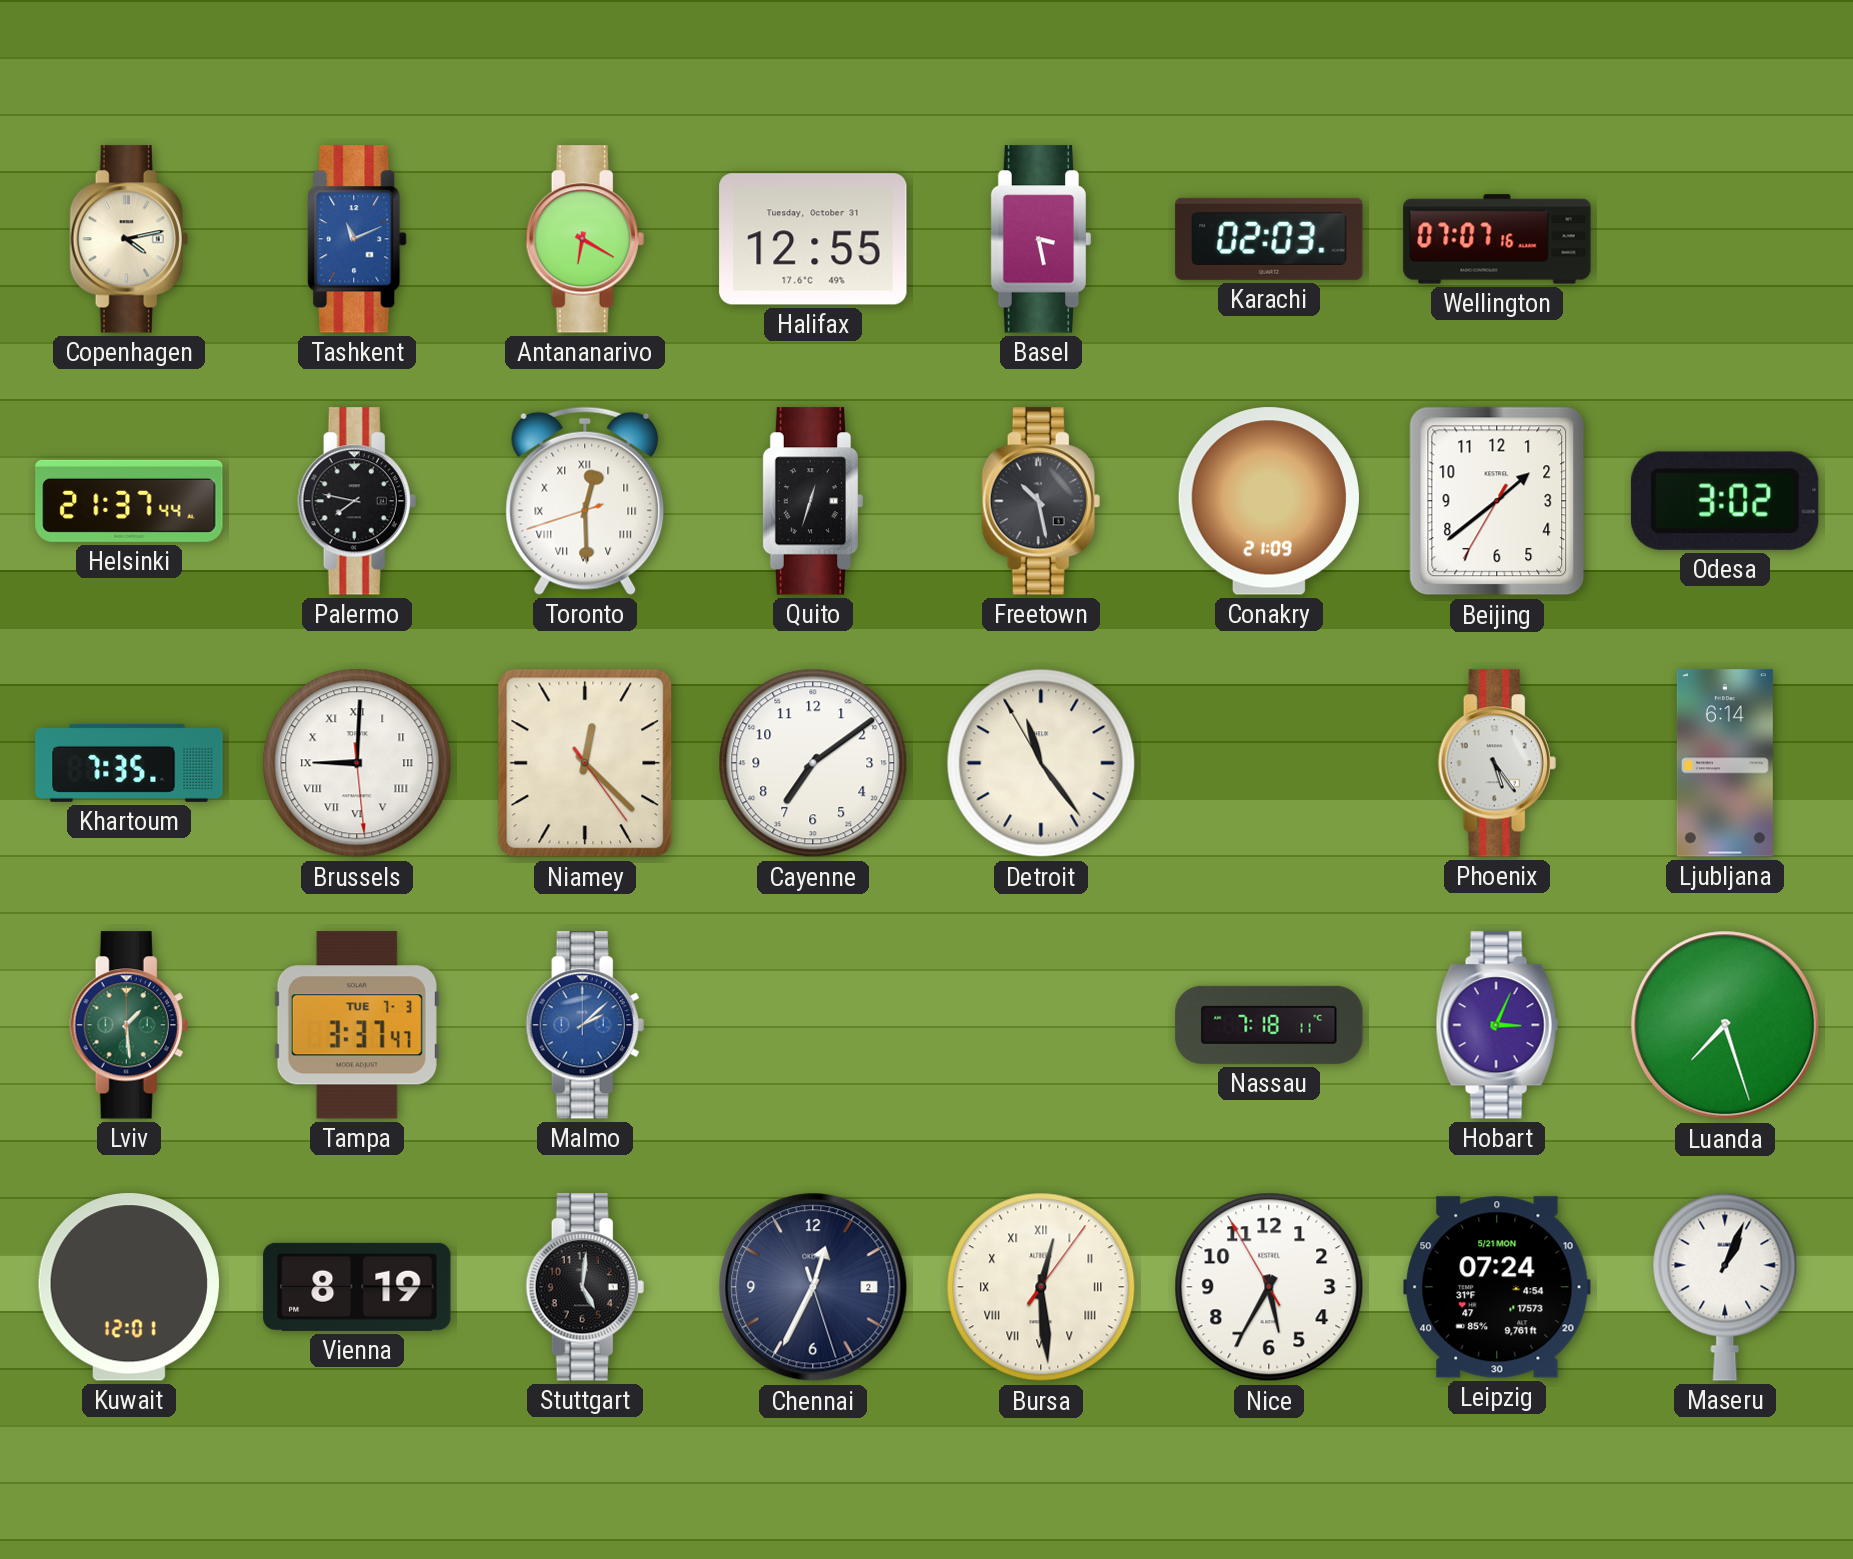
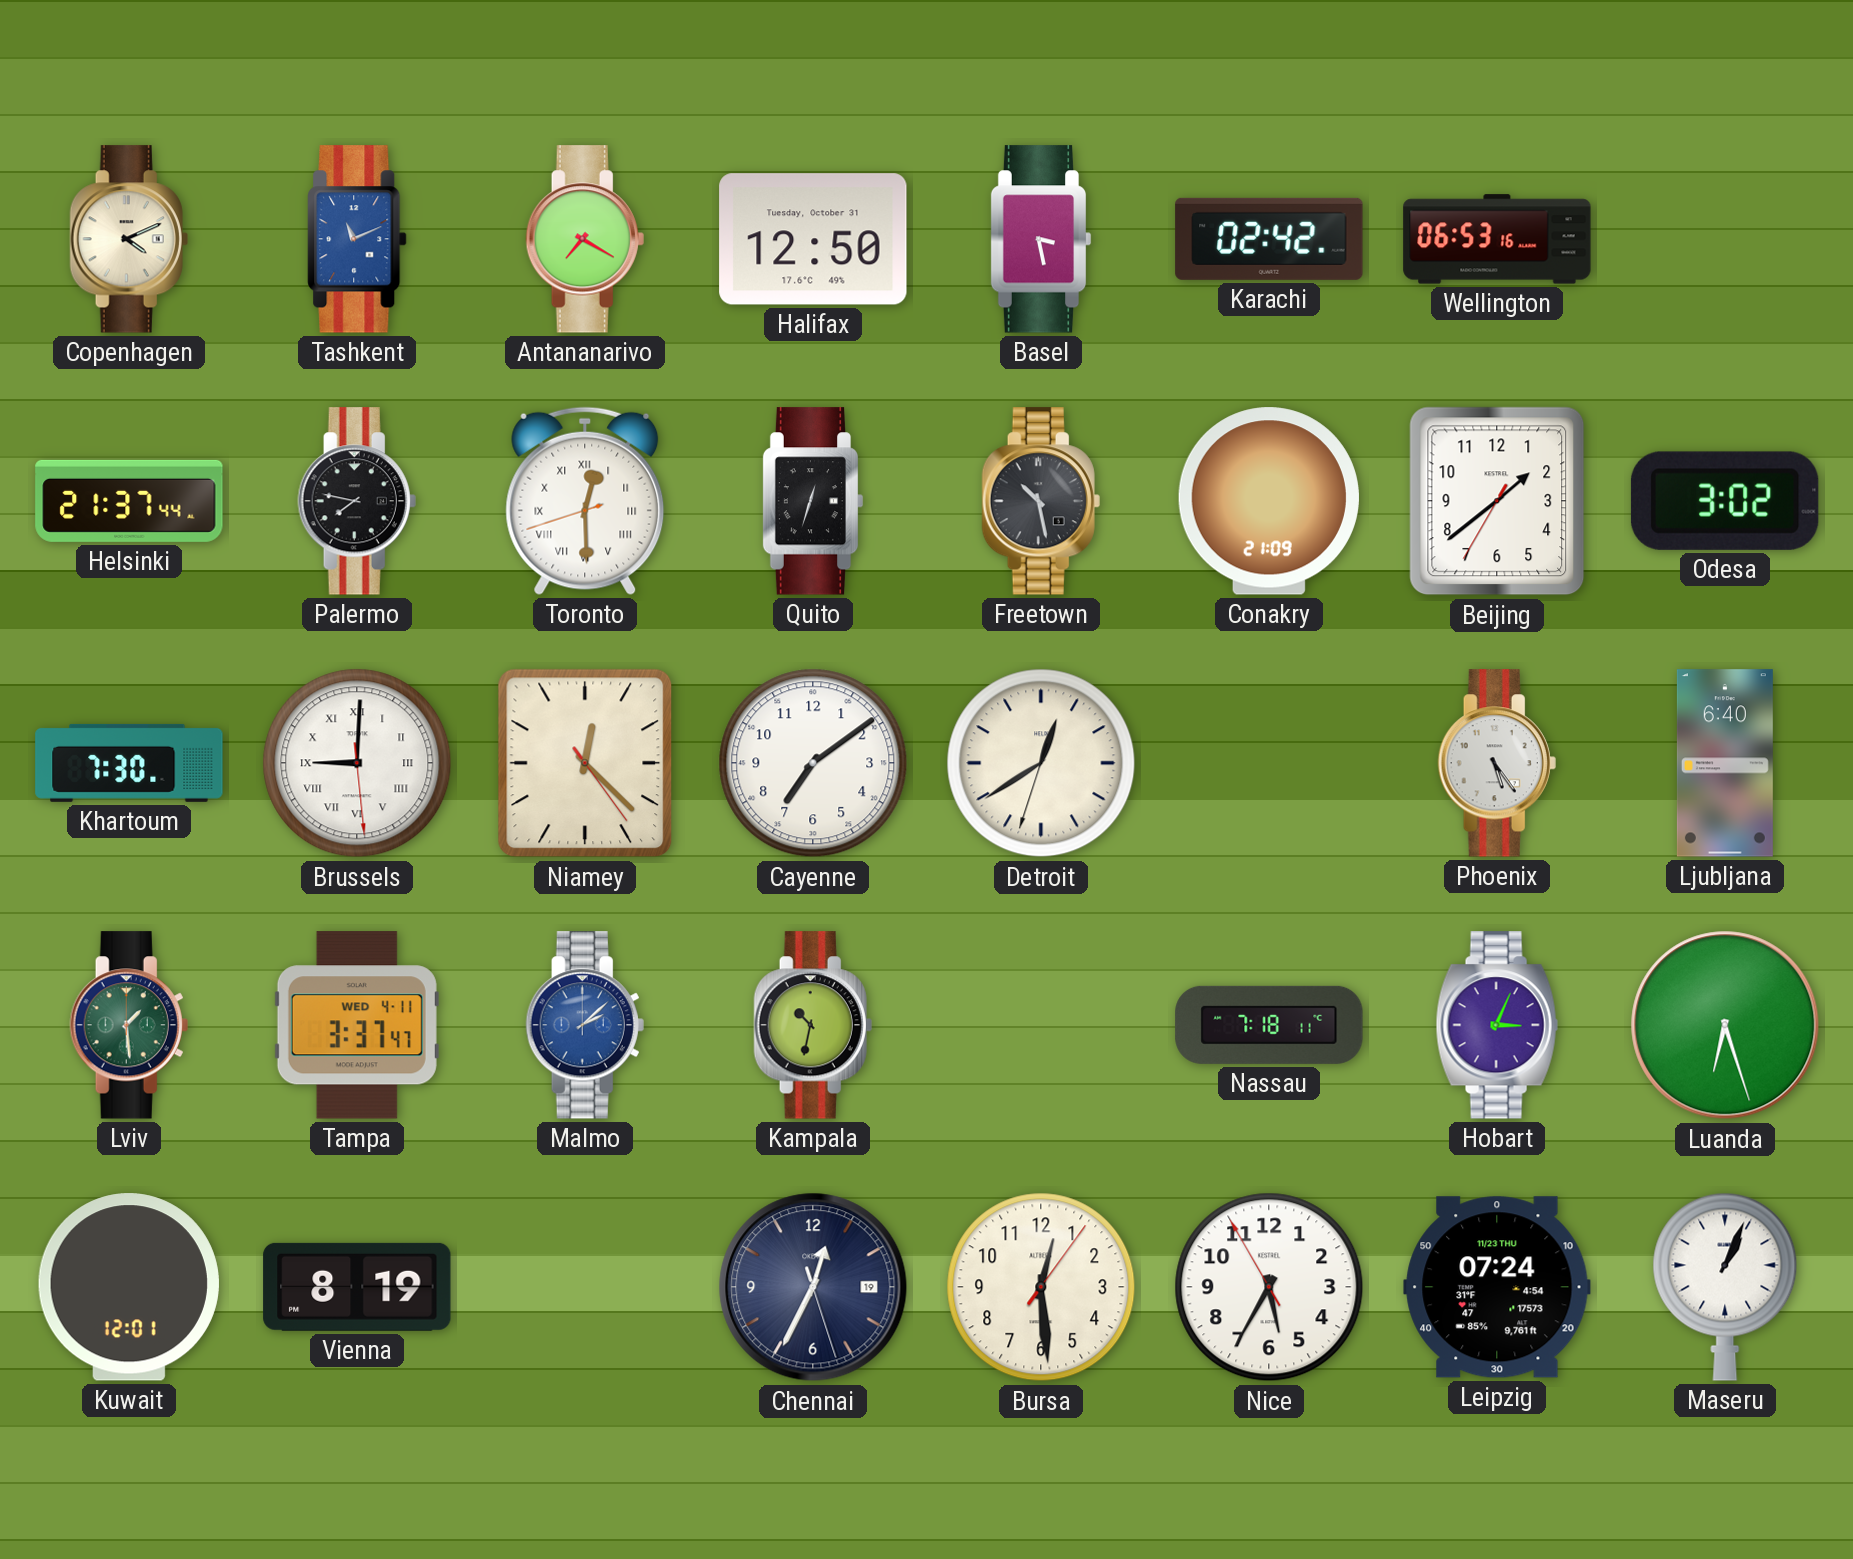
Copenhagen: 4:13 -> 4:11
Antananarivo: 6:20 -> 7:20
Halifax: 12:55 -> 12:50
Karachi: 02:03 -> 02:42
Wellington: 07:07 -> 06:53
Khartoum: 7:35 -> 7:30
Detroit: 11:23 -> 12:39
Ljubljana: 6:14 -> 6:40
Tampa date: TUE 7-3 -> WED 4-11
Kampala: none -> 10:32
Luanda: 7:27 -> 6:27
Stuttgart: 5:01 -> none
Chennai date: 2 -> 19
Bursa numerals: Roman -> Arabic
Leipzig date: 5/21 MON -> 11/23 THU
